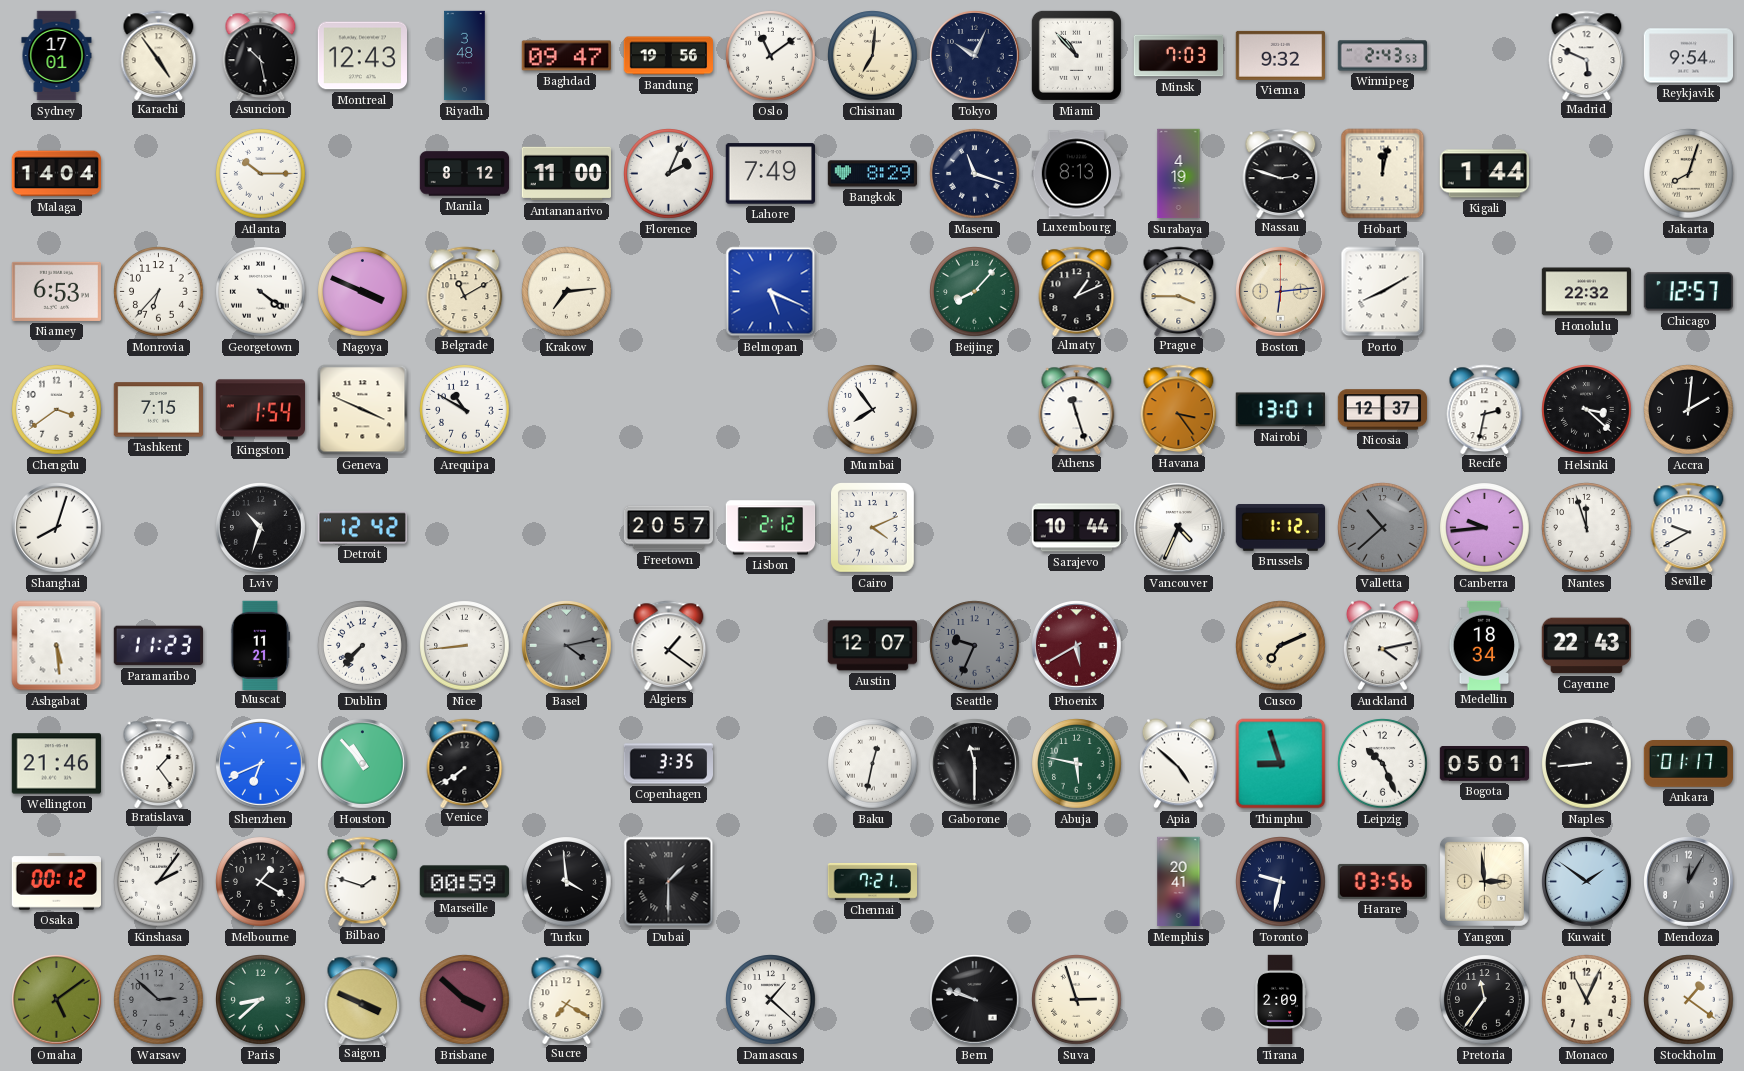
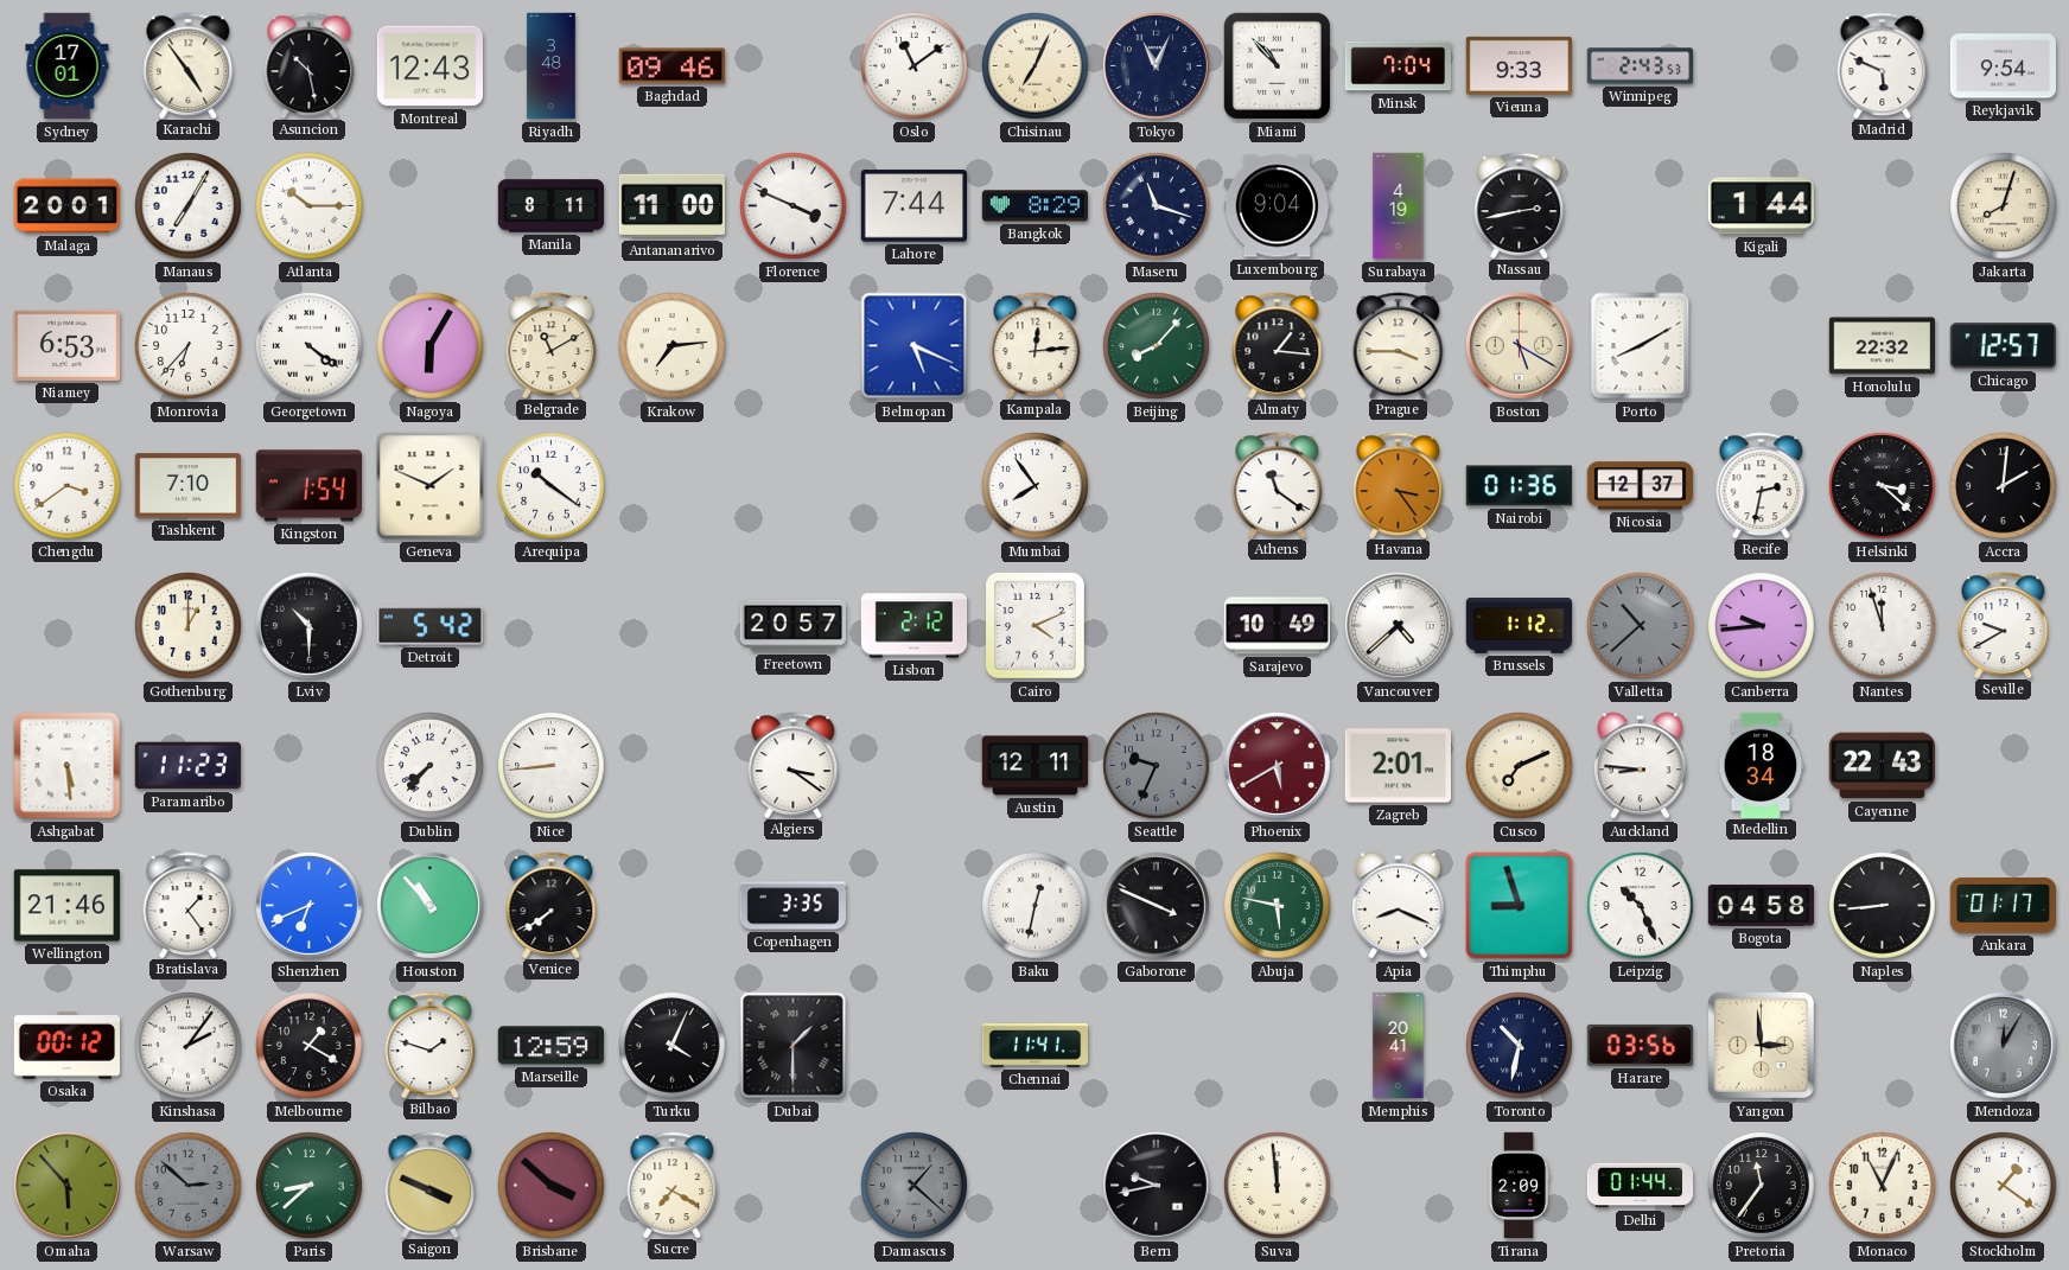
Baghdad: 09:47 -> 09:46
Bandung: 19:56 -> none
Chisinau: 7:01 -> 7:04
Tokyo: 10:04 -> 11:04
Minsk: 7:03 -> 7:04
Vienna: 9:32 -> 9:33
Malaga: 14:04 -> 20:01
Manaus: none -> 7:05
Manila: 8:12 -> 8:11
Florence: 2:04 -> 3:49
Lahore: 7:49 -> 7:44
Luxembourg: 8:13 -> 9:04
Nassau: 2:48 -> 2:43
Hobart: 12:02 -> none
Nagoya: 3:49 -> 6:05
Kampala: none -> 12:14
Almaty: 1:11 -> 1:16
Boston: 6:14 -> 5:20
Tashkent: 7:15 -> 7:10
Geneva: 3:49 -> 1:49
Arequipa: 10:50 -> 10:21
Athens: 11:27 -> 11:21
Nairobi: 13:01 -> 01:36
Shanghai: 8:03 -> none
Gothenburg: none -> 1:00
Lviv: 10:33 -> 10:30
Detroit: 12:42 -> 5:42
Sarajevo: 10:44 -> 10:49
Vancouver: 4:34 -> 4:38
Muscat: 11:21 -> none
Basel: 4:13 -> none
Algiers: 1:21 -> 3:21
Austin: 12:07 -> 12:11
Zagreb: none -> 2:01
Auckland: 4:13 -> 8:46
Gaborone: 11:30 -> 3:49
Apia: 4:52 -> 8:19
Bogota: 05:01 -> 04:58
Marseille: 00:59 -> 12:59
Turku: 3:59 -> 4:04
Chennai: 7:21 -> 11:41
Toronto: 9:32 -> 10:32
Kuwait: 1:51 -> none
Omaha: 5:09 -> 5:53
Damascus dial: white -> grey
Bern: 9:48 -> 9:43
Suva: 2:57 -> 11:59
Delhi: none -> 01:44
